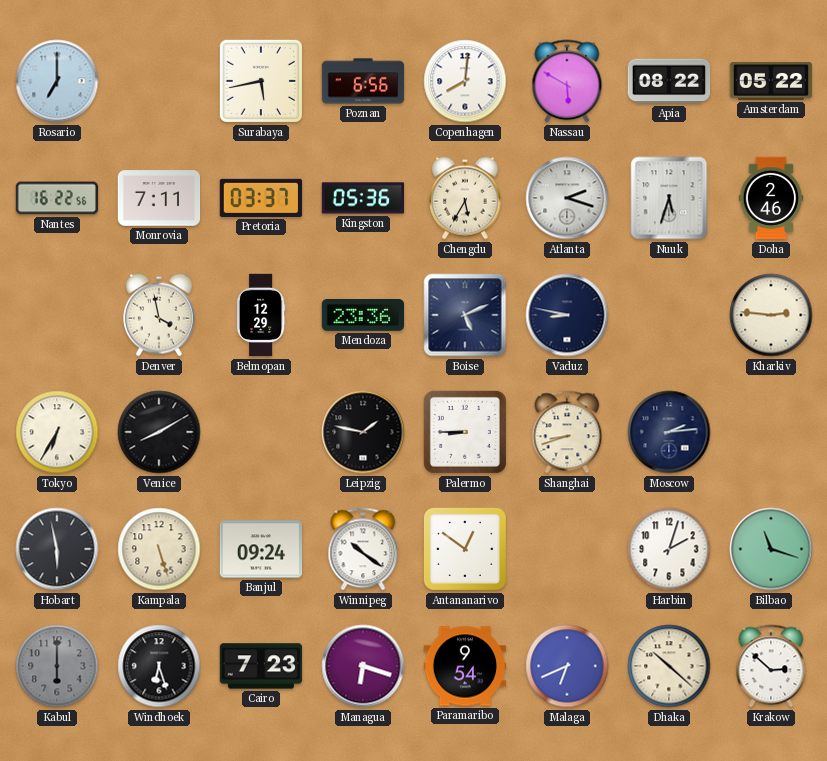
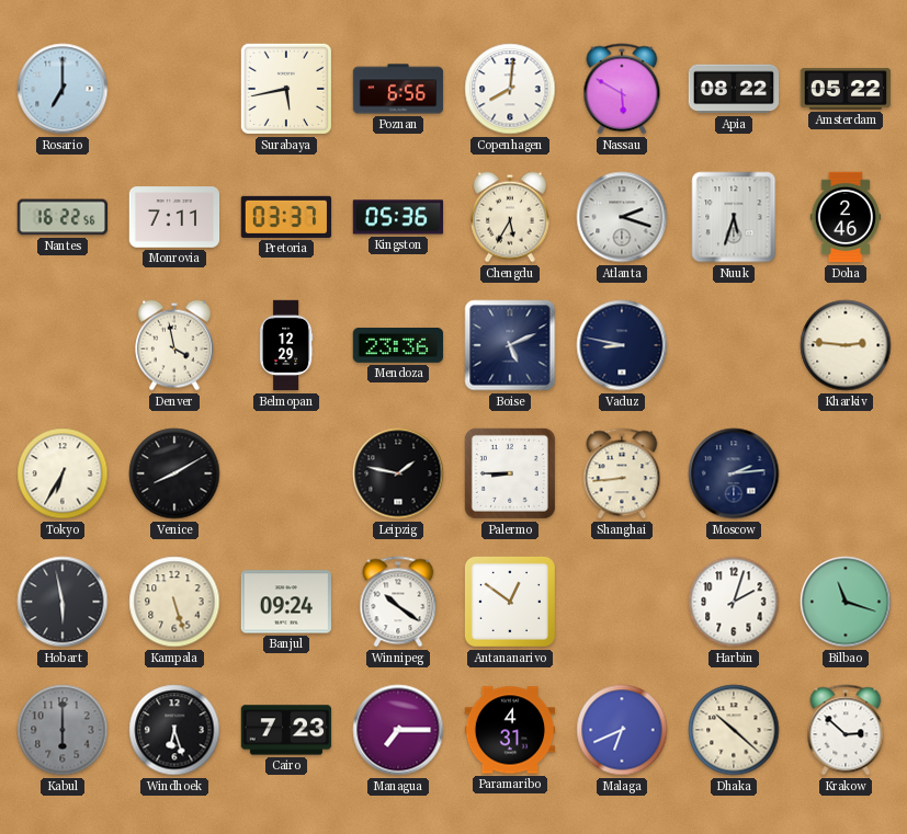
Shanghai: 8:42 -> 8:44
Managua: 6:18 -> 7:15
Paramaribo: 9:54 -> 4:31
